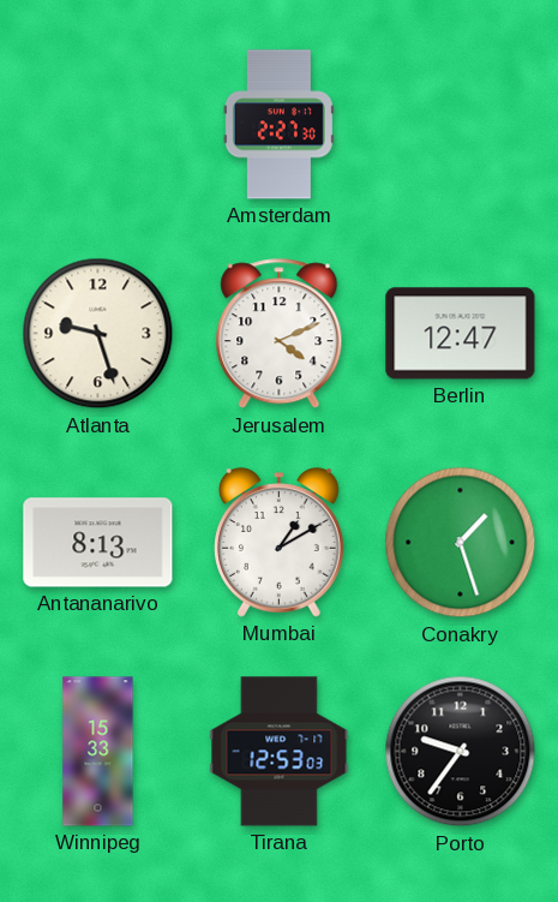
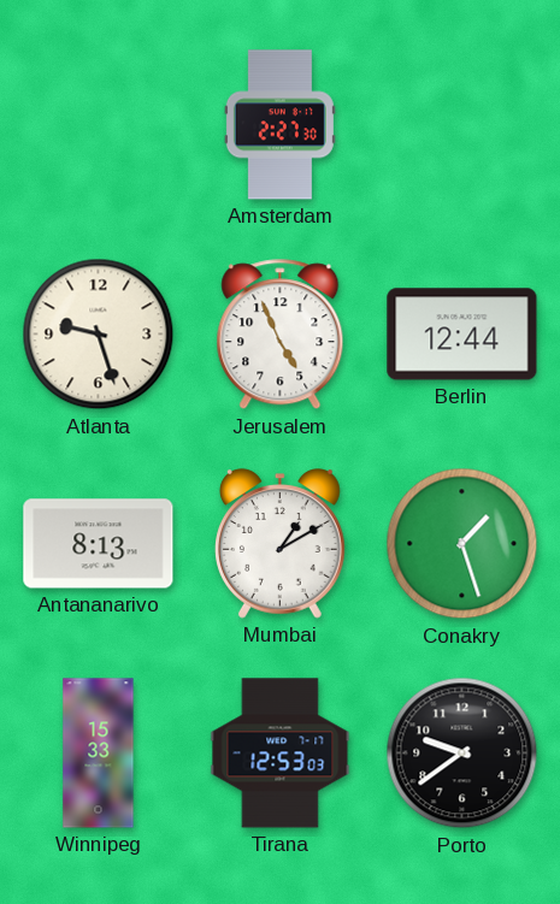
Jerusalem: 4:11 -> 4:56
Berlin: 12:47 -> 12:44
Porto: 9:36 -> 9:39
